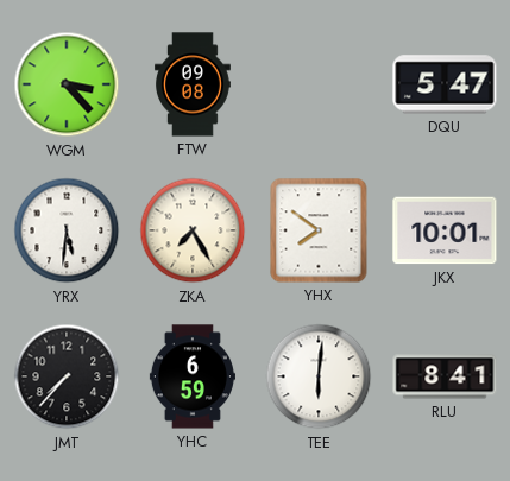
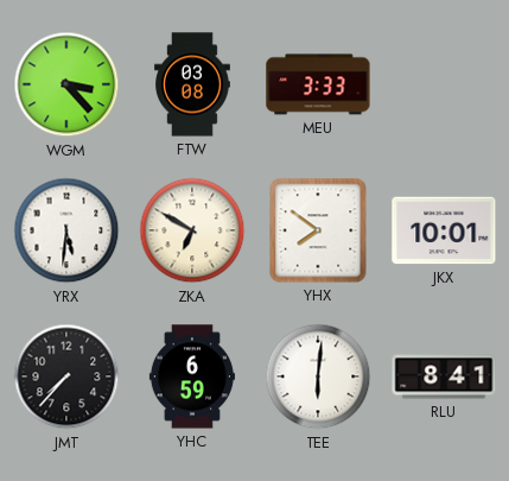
FTW: 09:08 -> 03:08
MEU: none -> 3:33
DQU: 5:47 -> none
ZKA: 7:25 -> 6:50
